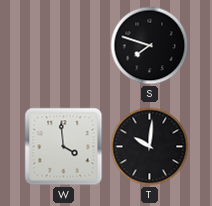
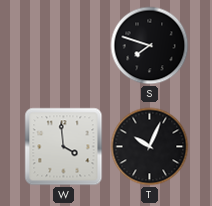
T: 10:01 -> 10:04
